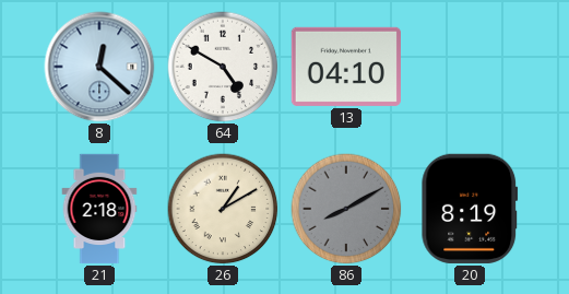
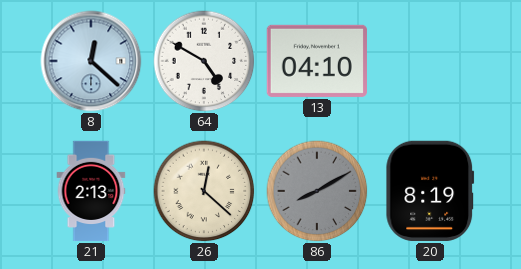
21: 2:18 -> 2:13
26: 1:10 -> 12:22
